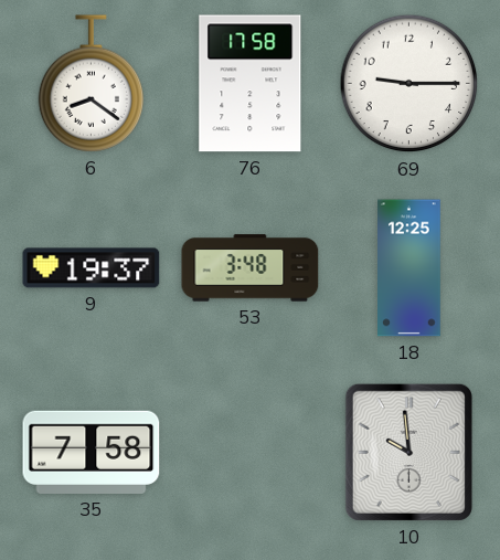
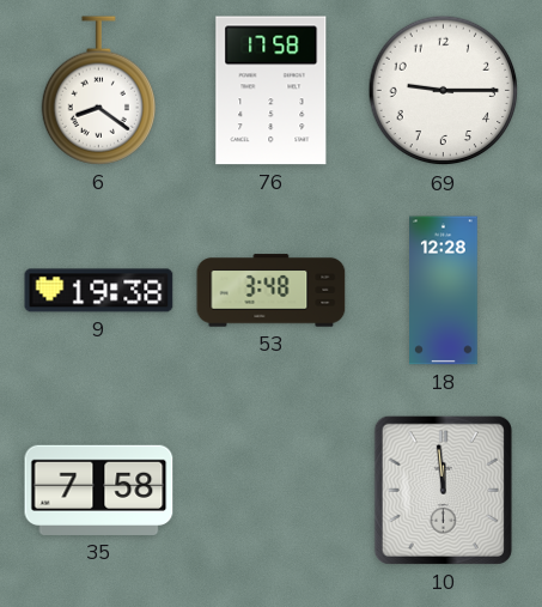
9: 19:37 -> 19:38
18: 12:25 -> 12:28
10: 9:59 -> 11:59
